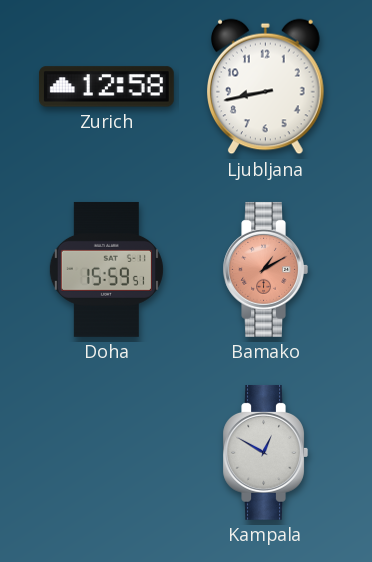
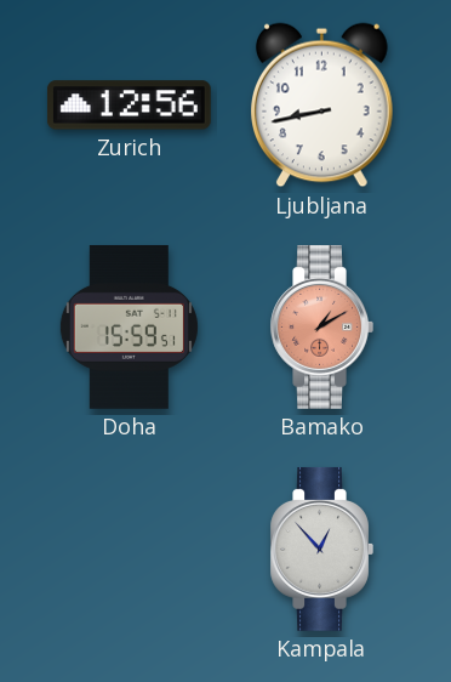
Zurich: 12:58 -> 12:56
Kampala: 12:50 -> 12:53
